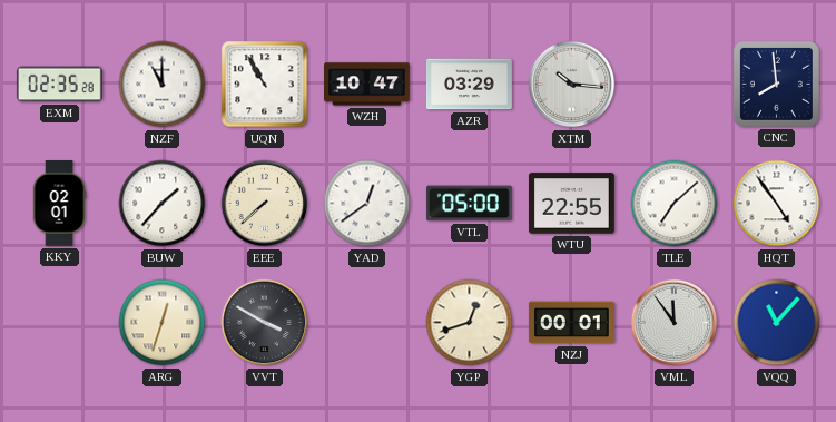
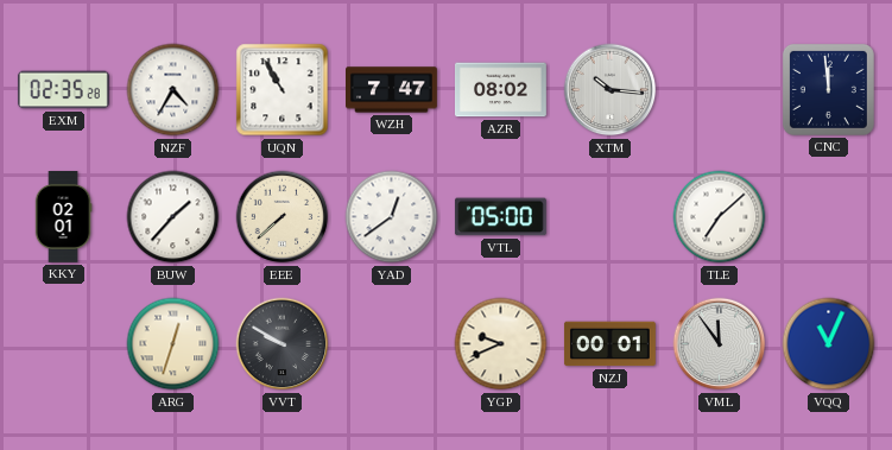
NZF: 11:00 -> 4:35
WZH: 10:47 -> 7:47
AZR: 03:29 -> 08:02
CNC: 7:59 -> 11:59
WTU: 22:55 -> none
HQT: 4:54 -> none
VVT: 3:50 -> 9:50
YGP: 12:42 -> 9:41
VQQ: 11:07 -> 11:04
